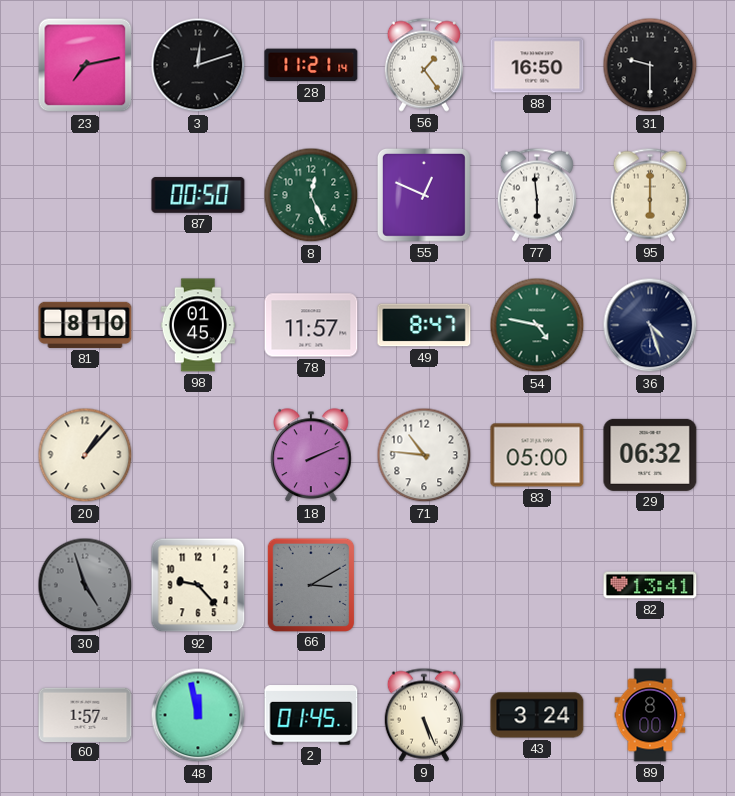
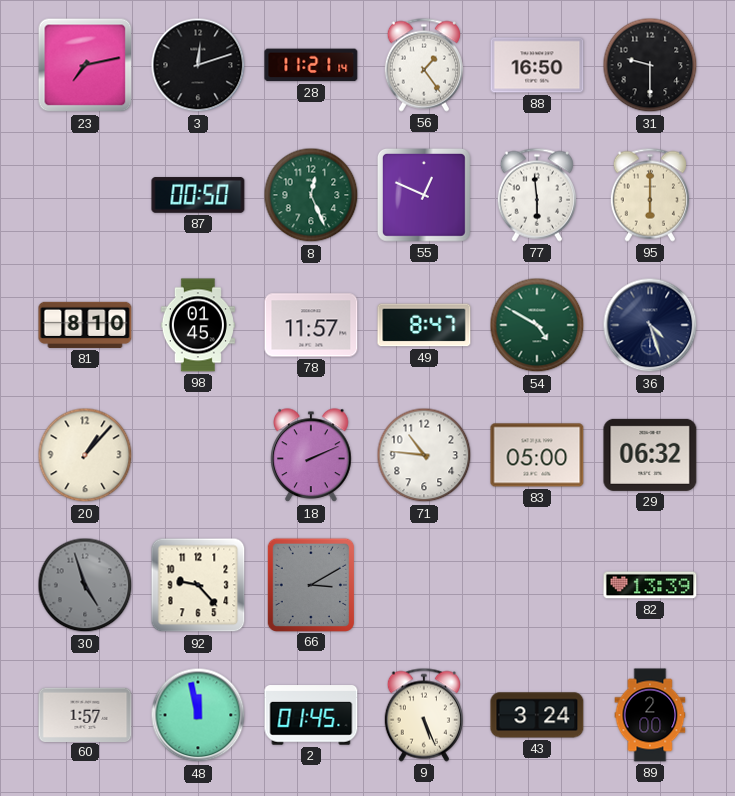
54: 4:47 -> 4:50
82: 13:41 -> 13:39
89: 8:00 -> 2:00
